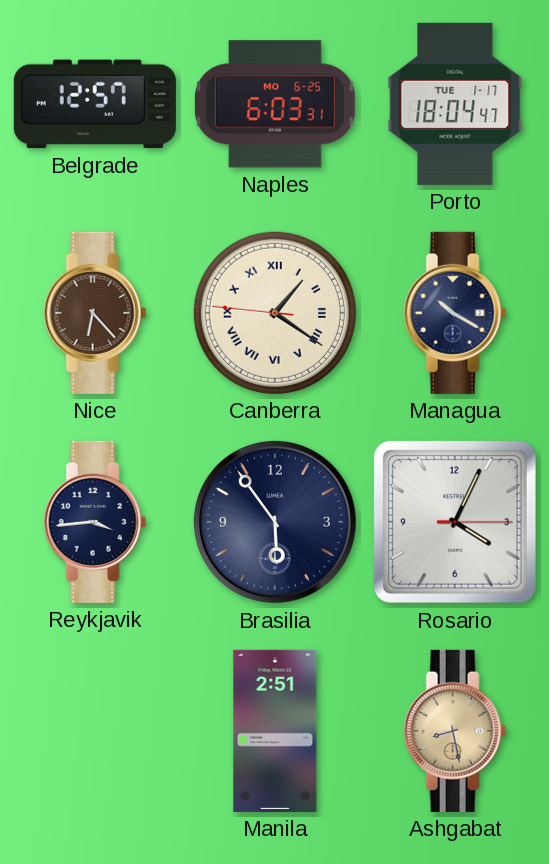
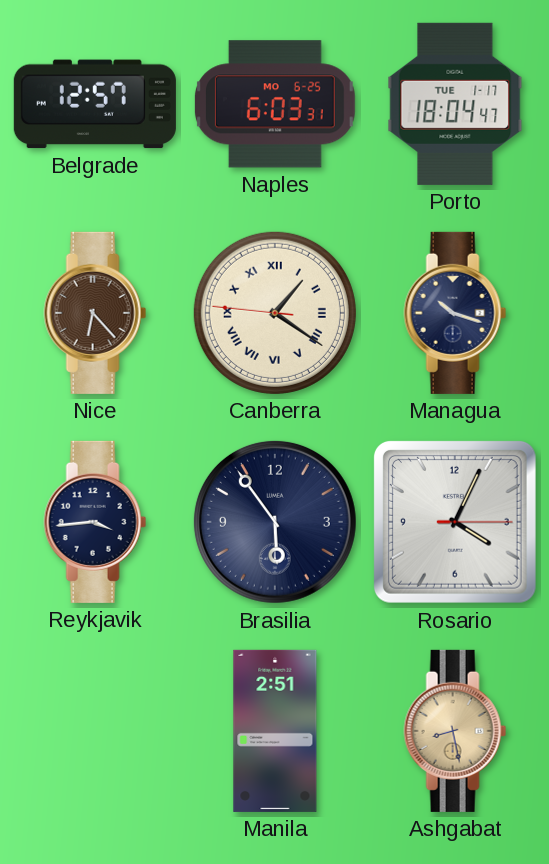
Managua: 10:20 -> 10:18
